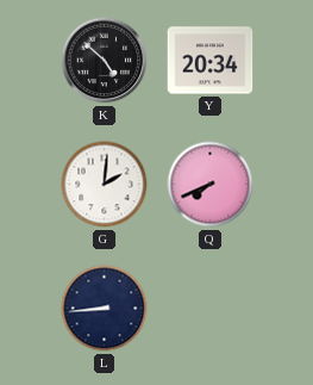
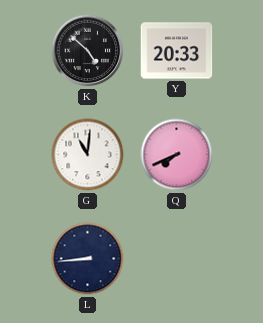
Y: 20:34 -> 20:33
G: 2:01 -> 11:01
